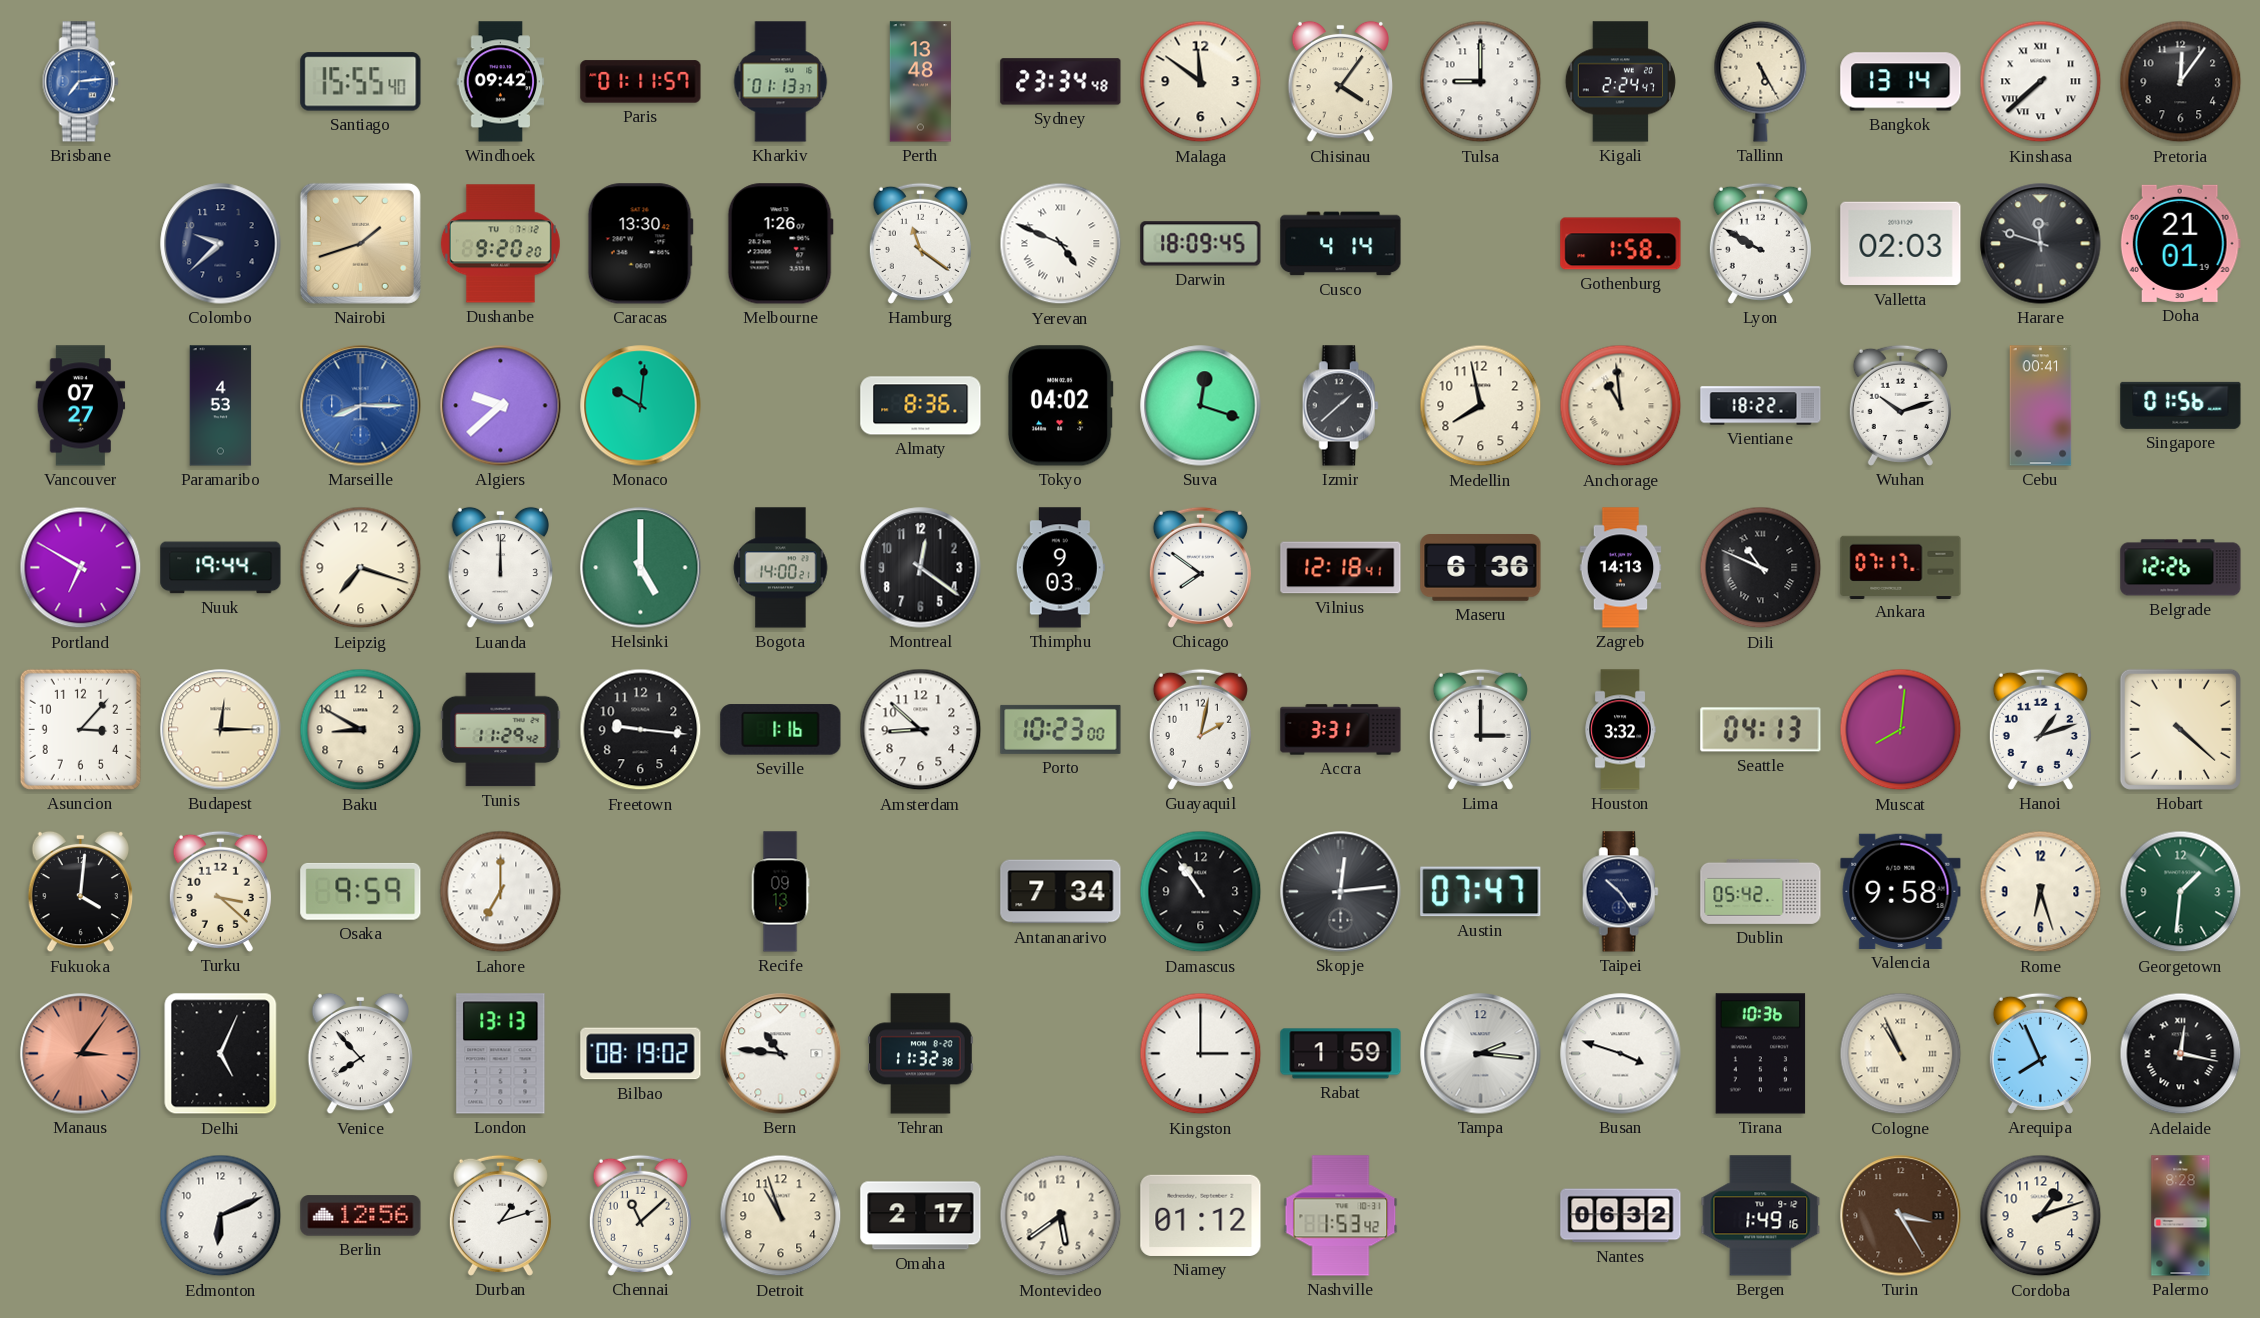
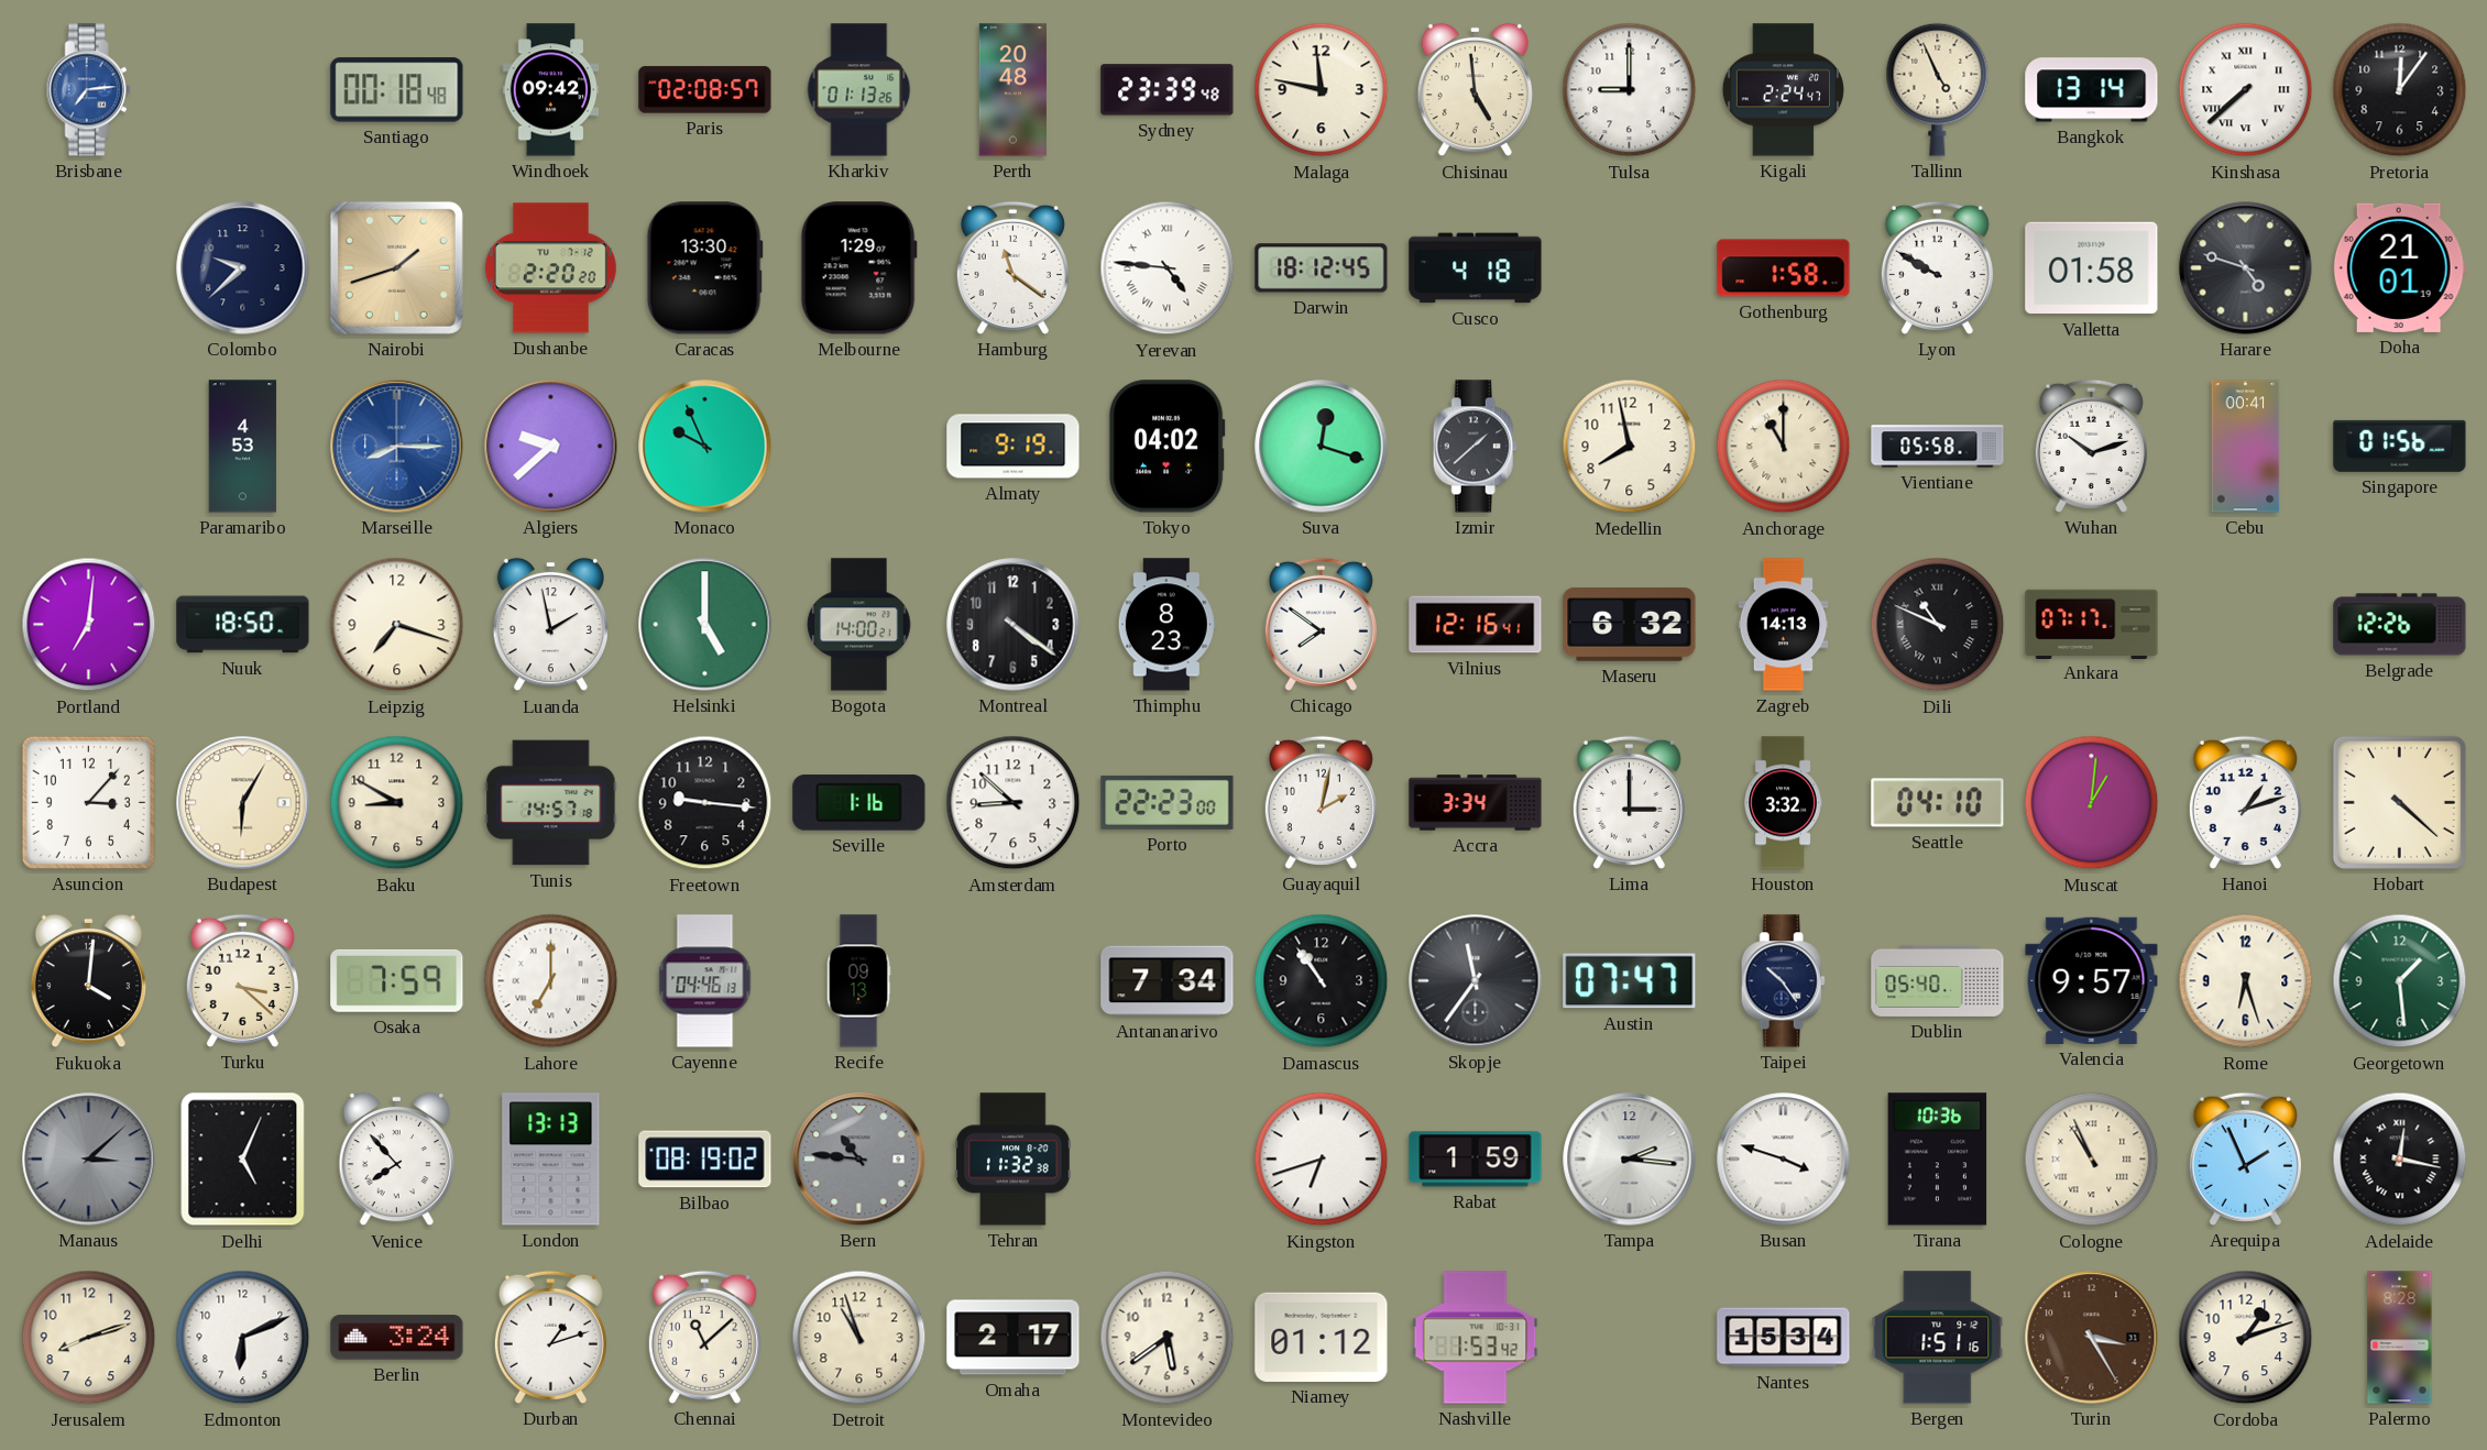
Santiago: 15:55 -> 00:18
Paris: 01:11 -> 02:08
Kharkiv: 01:13:37 -> 01:13:26
Perth: 13:48 -> 20:48
Sydney: 23:34 -> 23:39
Malaga: 11:51 -> 11:47
Chisinau: 4:06 -> 4:59
Tallinn: 5:25 -> 4:56
Dushanbe: 9:20 -> 2:20
Melbourne: 1:26 -> 1:29
Yerevan: 4:49 -> 4:46
Darwin: 18:09 -> 18:12
Cusco: 4:14 -> 4:18
Valletta: 02:03 -> 01:58
Harare: 11:48 -> 4:48
Vancouver: 07:27 -> none
Monaco: 10:01 -> 9:56
Almaty: 8:36 -> 9:19
Anchorage: 10:59 -> 11:00
Vientiane: 18:22 -> 05:58
Portland: 6:50 -> 7:01
Nuuk: 19:44 -> 18:50
Luanda: 12:00 -> 1:58
Montreal: 12:21 -> 4:21
Thimphu: 9:03 -> 8:23
Vilnius: 12:18 -> 12:16
Maseru: 6:36 -> 6:32
Budapest: 12:15 -> 6:05
Tunis: 11:29 -> 14:57
Porto: 10:23 -> 22:23
Accra: 3:31 -> 3:34
Seattle: 04:13 -> 04:10
Muscat: 8:01 -> 1:01
Osaka: 9:59 -> 7:59
Cayenne: none -> 04:46
Skopje: 12:14 -> 11:36
Dublin: 05:42 -> 05:40
Valencia: 9:58 -> 9:57
Georgetown: 1:31 -> 1:29
Manaus: 3:06 -> 3:08
Manaus dial: salmon -> grey
Bern dial: white -> grey
Kingston: 3:00 -> 6:42
Arequipa: 7:56 -> 1:56
Jerusalem: none -> 8:12
Berlin: 12:56 -> 3:24
Nantes: 06:32 -> 15:34
Bergen: 1:49 -> 1:51
